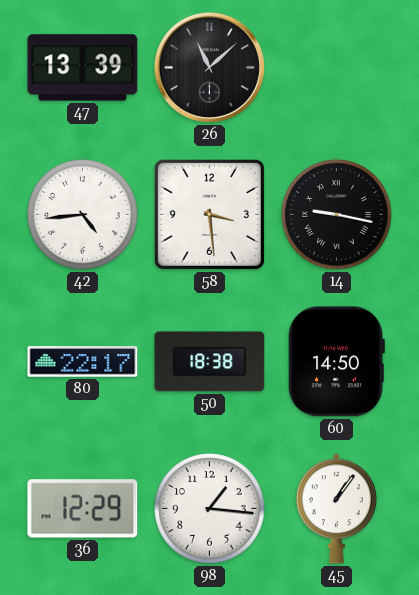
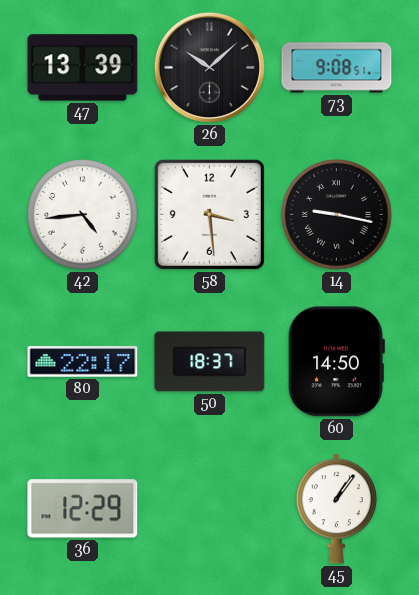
26: 11:08 -> 10:08
73: none -> 9:08
50: 18:38 -> 18:37
98: 1:16 -> none
